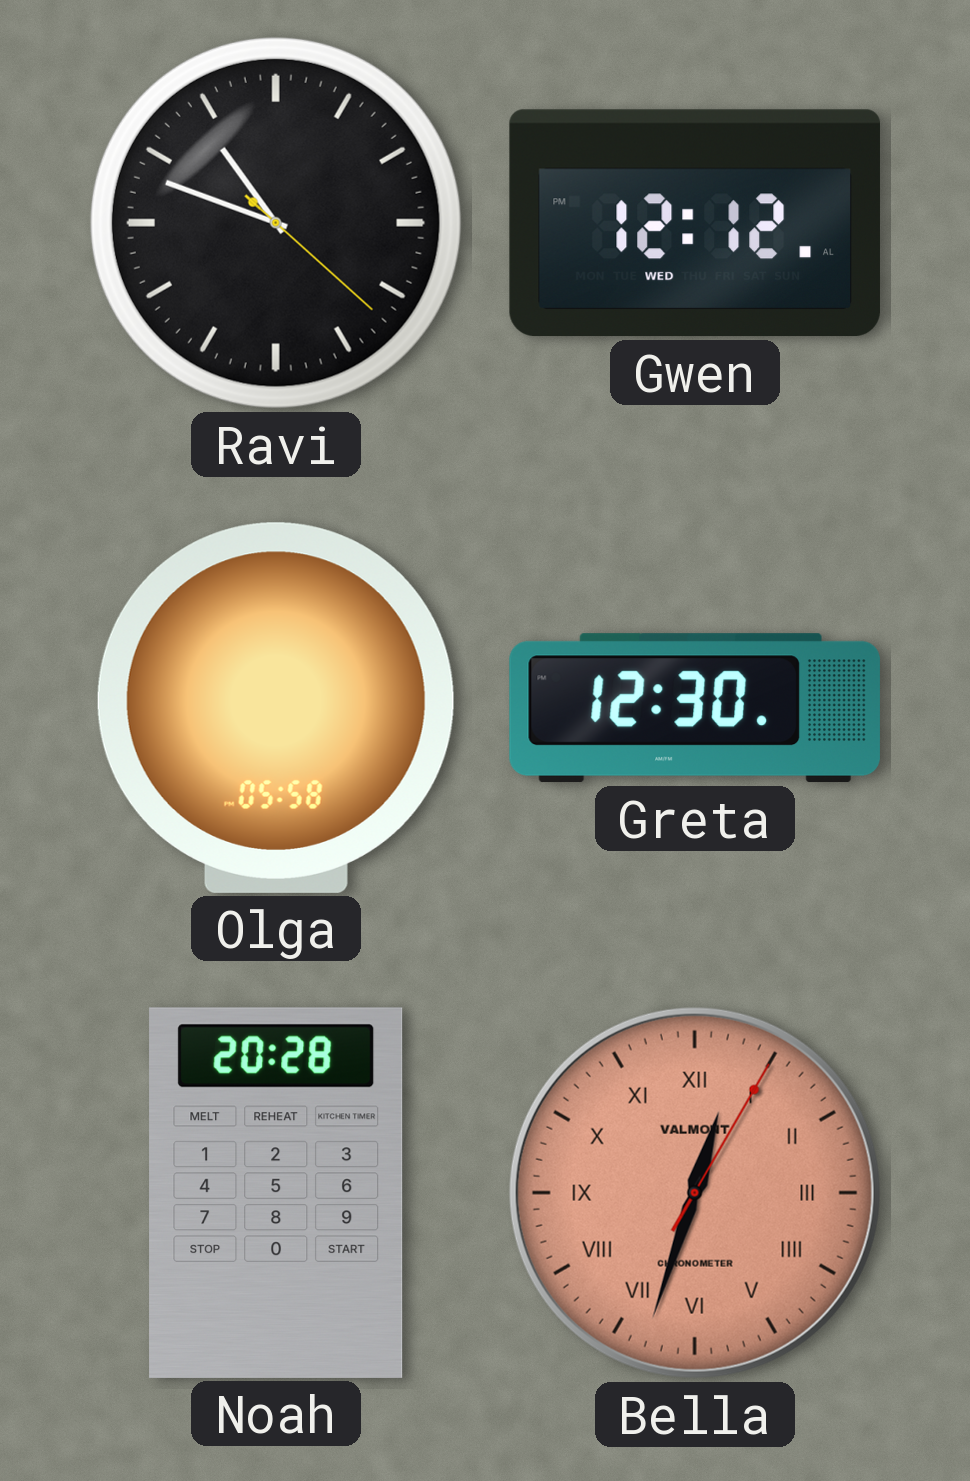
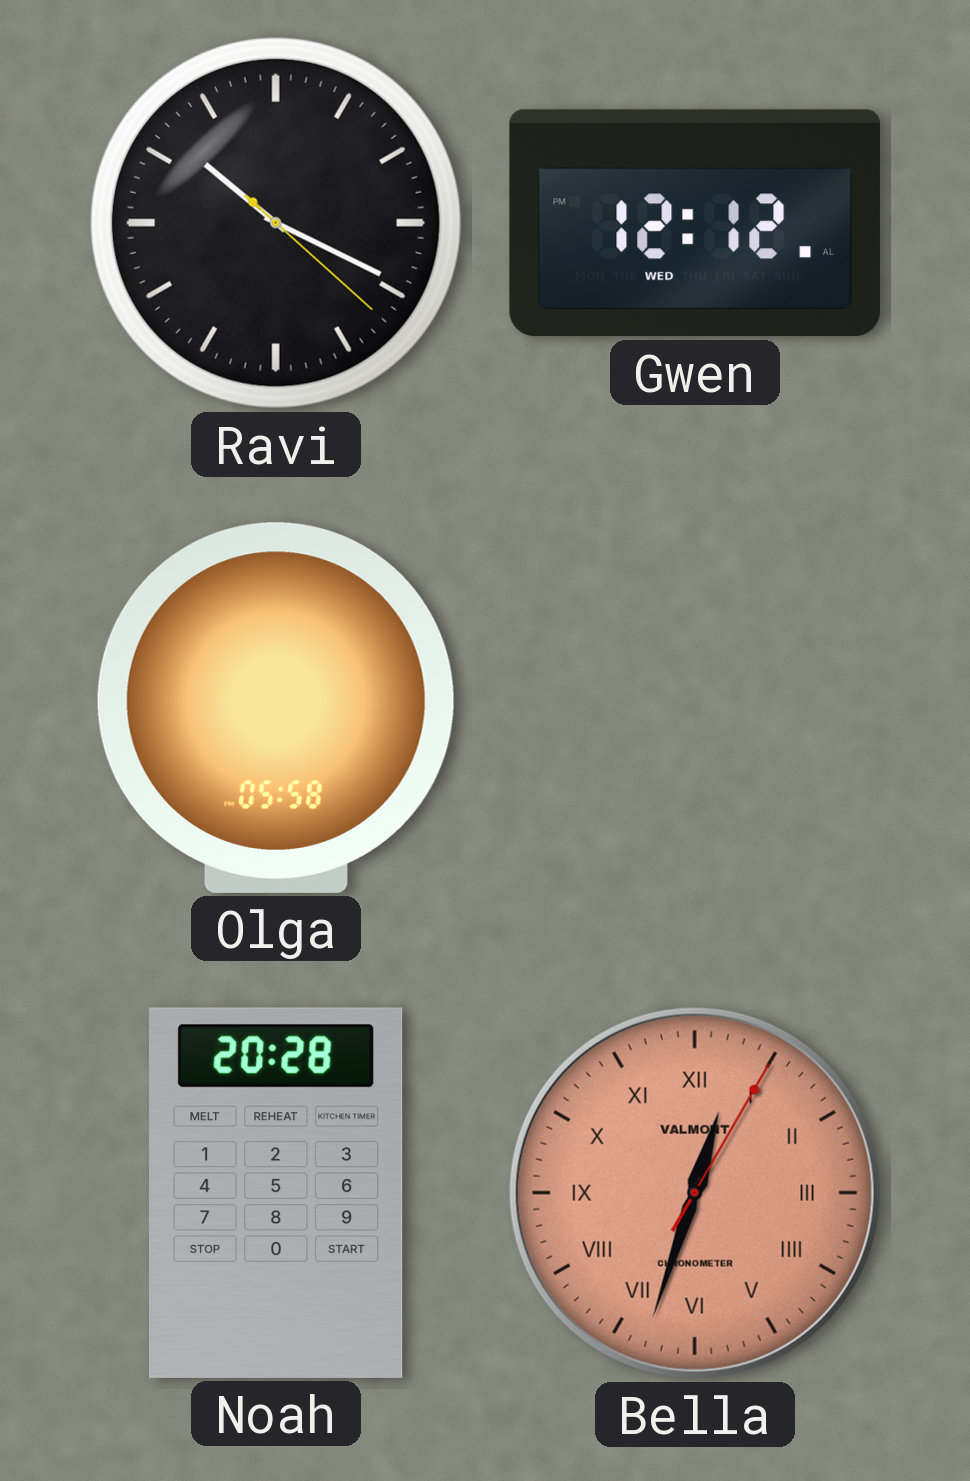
Ravi: 10:48 -> 10:19
Greta: 12:30 -> none
